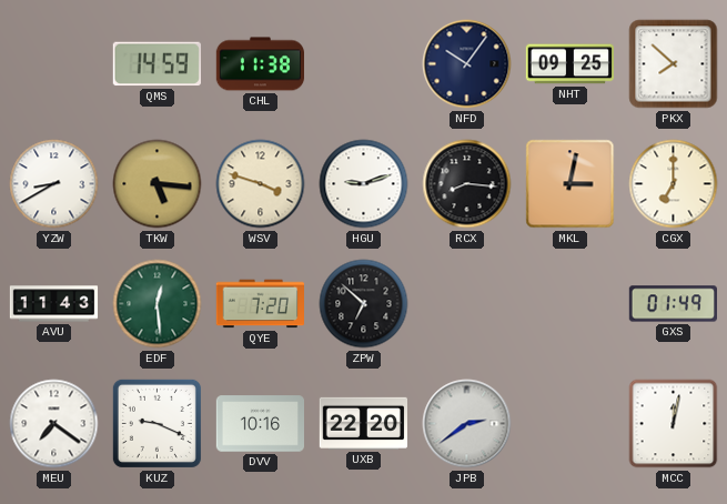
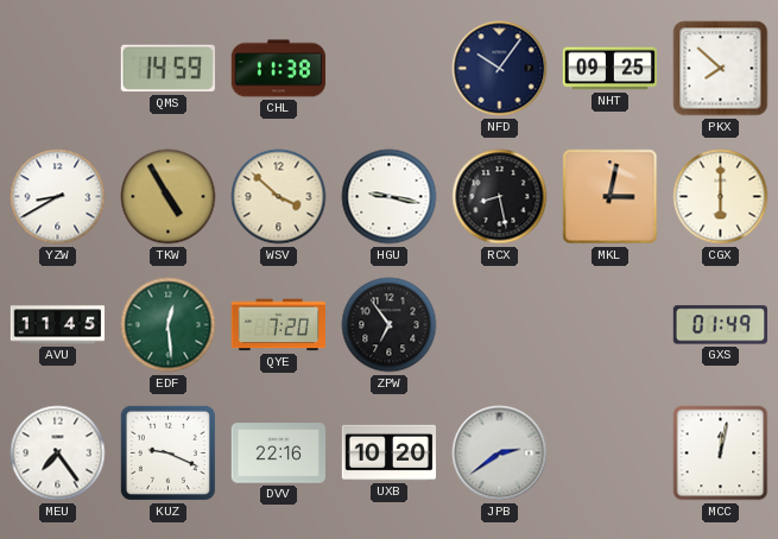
TKW: 5:16 -> 4:55
WSV: 3:48 -> 3:52
HGU: 9:12 -> 9:17
RCX: 8:16 -> 8:28
CGX: 7:00 -> 6:00
AVU: 11:43 -> 11:45
ZPW: 6:52 -> 6:54
MEU: 7:21 -> 7:24
DVV: 10:16 -> 22:16
UXB: 22:20 -> 10:20
